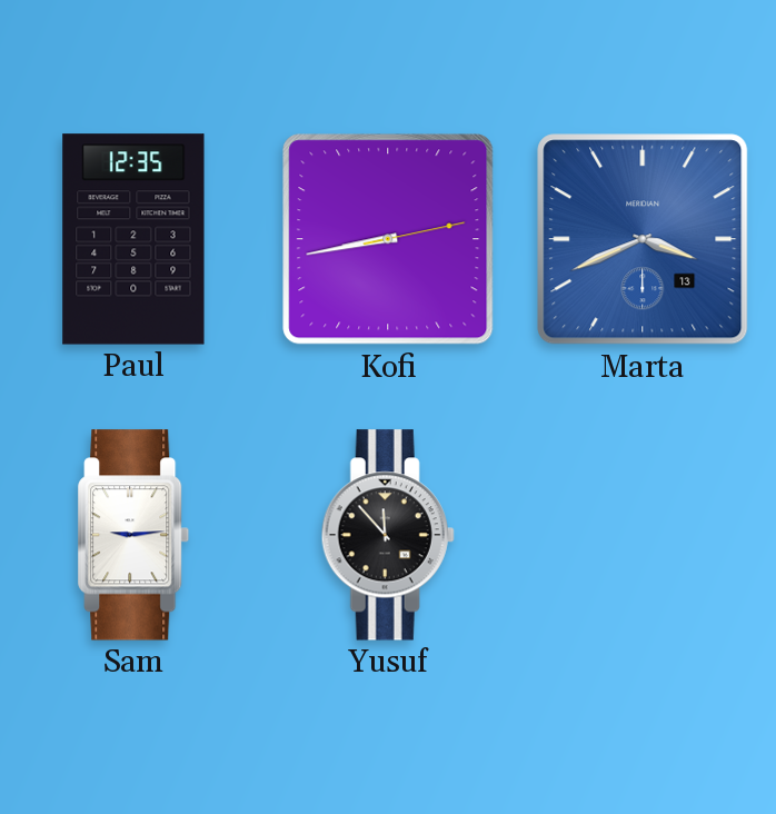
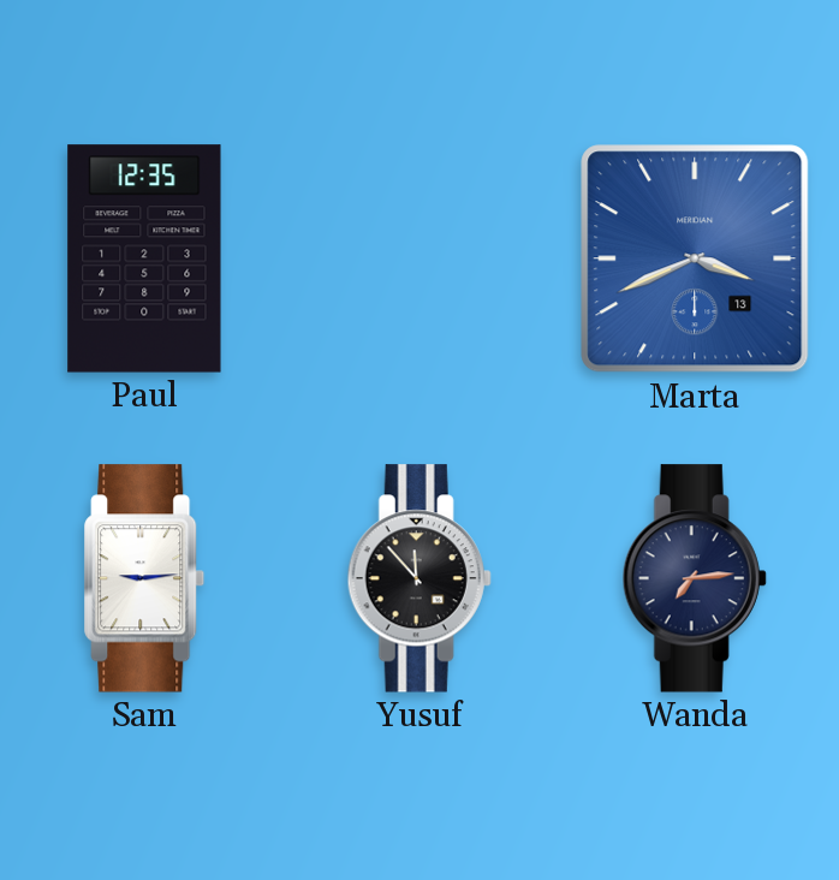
Kofi: 8:43 -> none
Wanda: none -> 7:14
